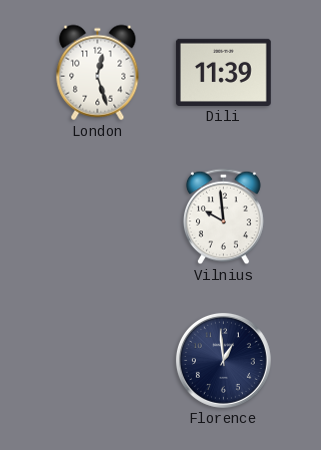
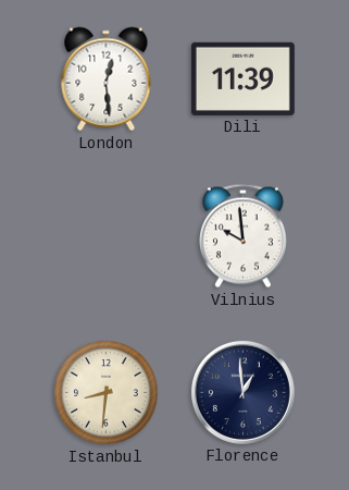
London: 12:27 -> 12:29
Istanbul: none -> 8:31
